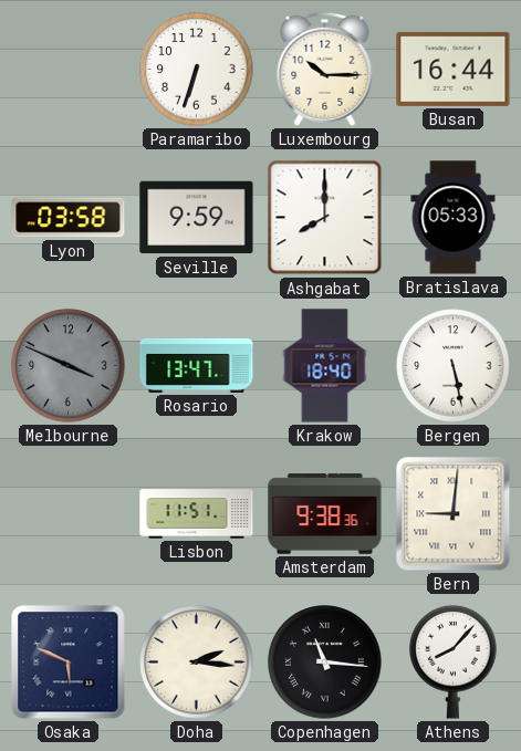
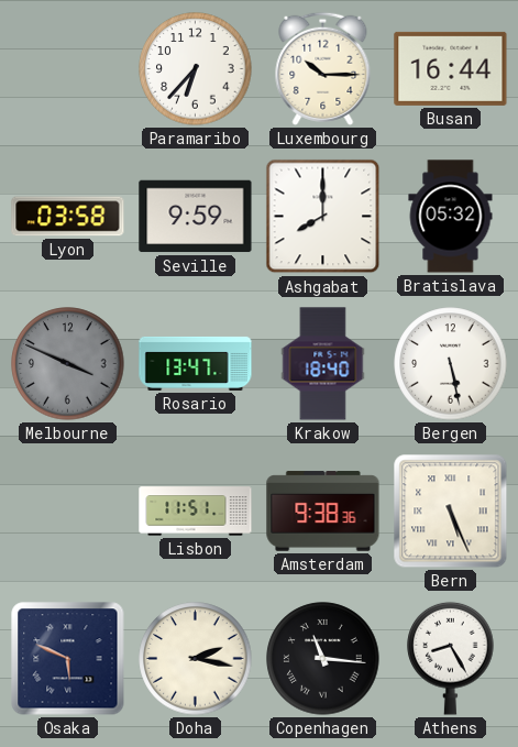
Paramaribo: 6:33 -> 6:37
Bratislava: 05:33 -> 05:32
Bern: 9:01 -> 5:26
Doha: 2:16 -> 2:17
Athens: 8:07 -> 8:25
